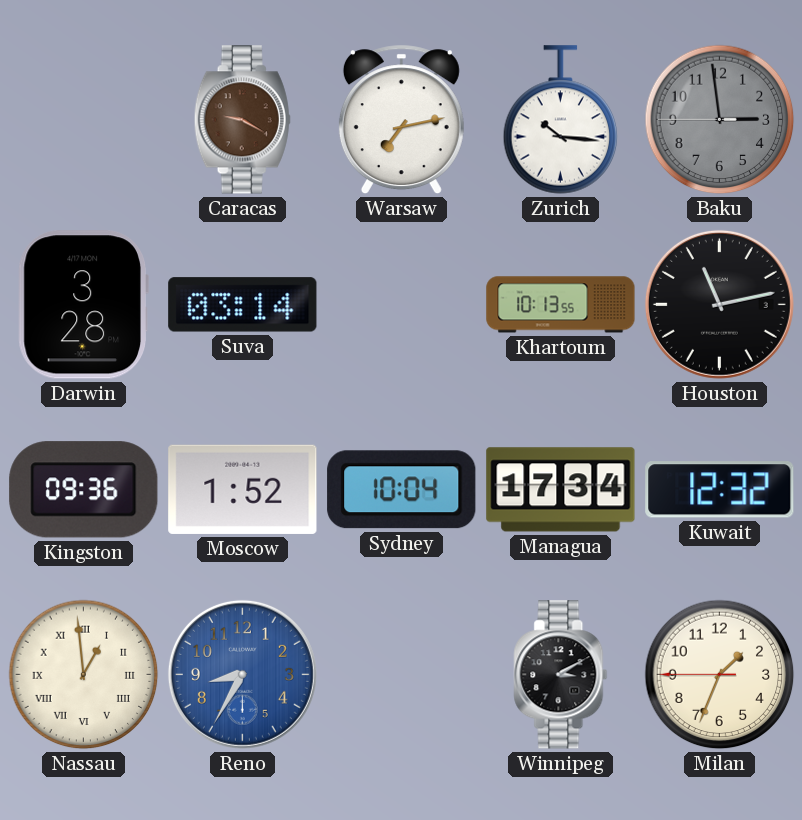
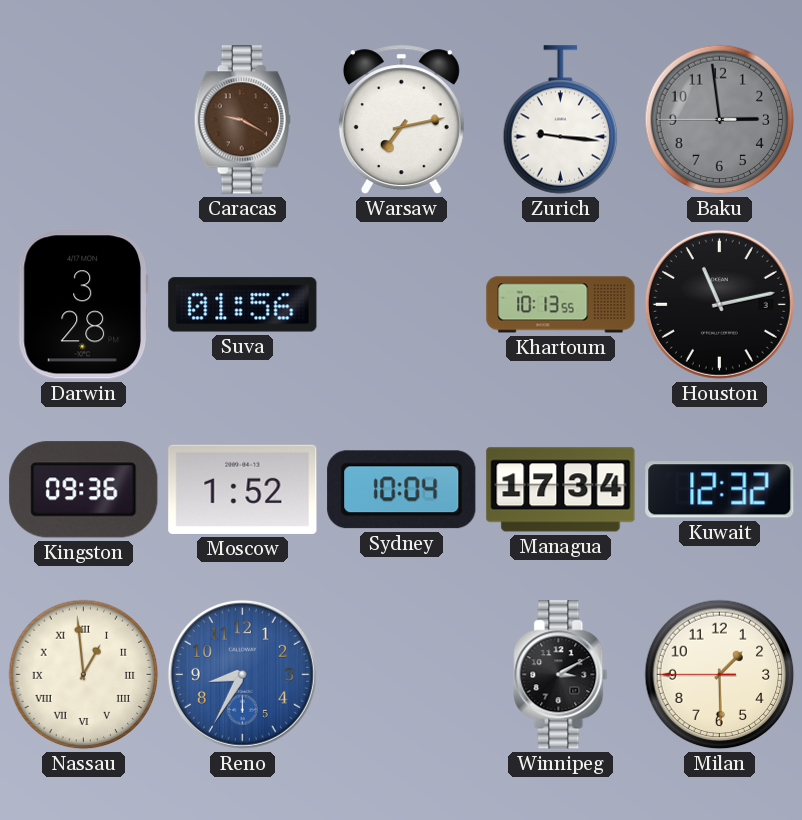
Zurich: 10:16 -> 9:16
Suva: 03:14 -> 01:56
Milan: 1:33 -> 1:29
